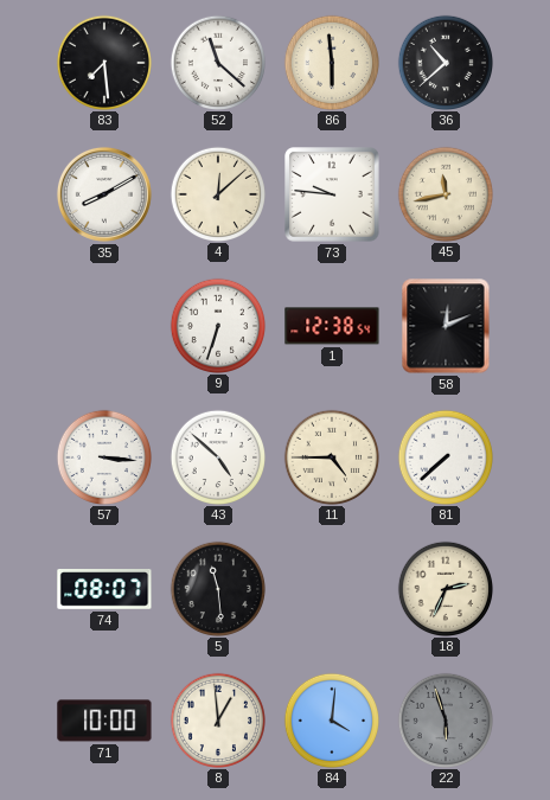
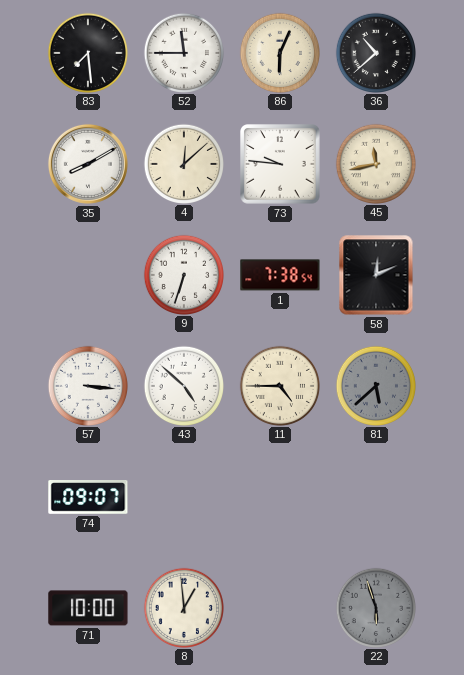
52: 11:22 -> 11:45
86: 5:59 -> 6:04
1: 12:38 -> 7:38
81: 7:38 -> 5:38
81 dial: white -> grey
74: 08:07 -> 09:07
5: 11:29 -> none
18: 2:34 -> none
84: 4:01 -> none
